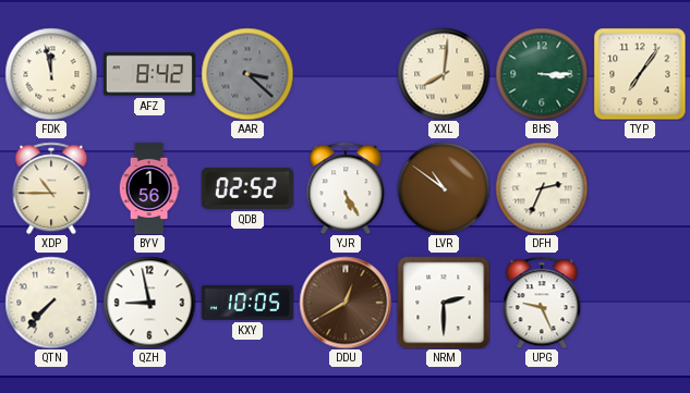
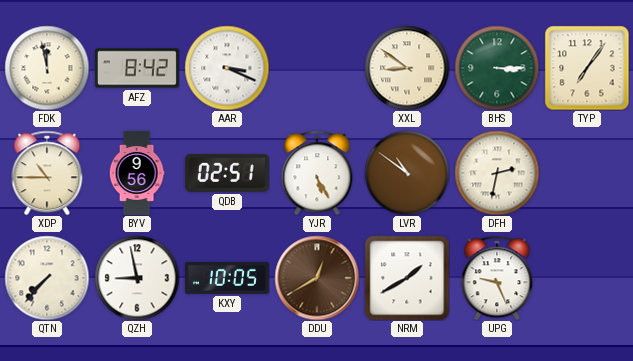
AAR: 3:22 -> 3:19
AAR dial: grey -> white
XXL: 8:01 -> 8:51
BYV: 1:56 -> 9:56
QDB: 02:52 -> 02:51
DFH: 2:34 -> 2:32
NRM: 2:30 -> 1:40
